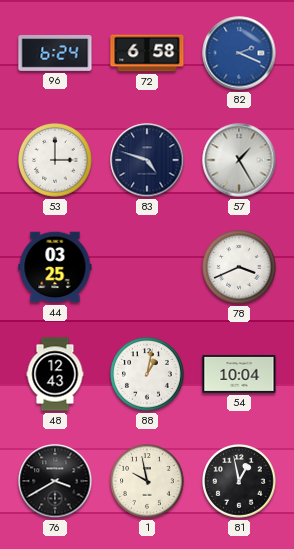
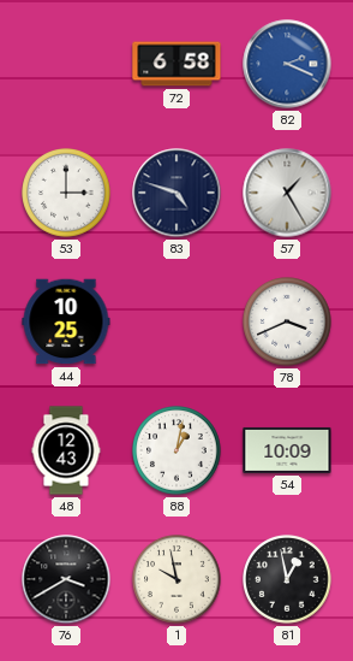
96: 6:24 -> none
44: 03:25 -> 10:25
54: 10:04 -> 10:09
